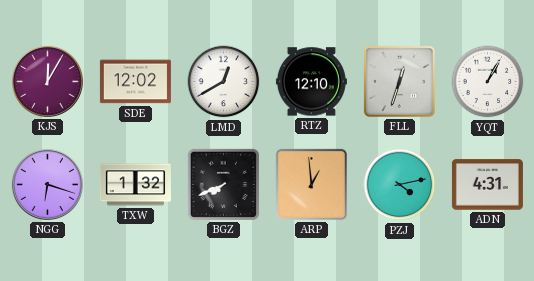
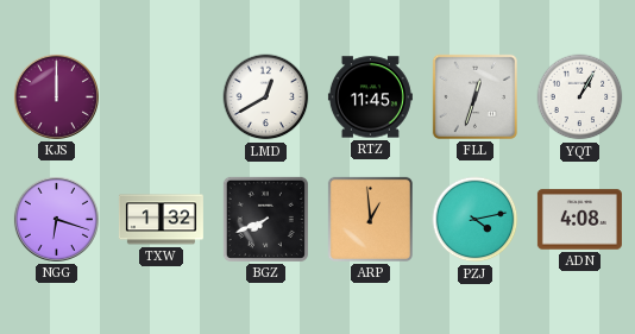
KJS: 12:05 -> 12:00
SDE: 12:02 -> none
RTZ: 12:10 -> 11:45
ADN: 4:31 -> 4:08
